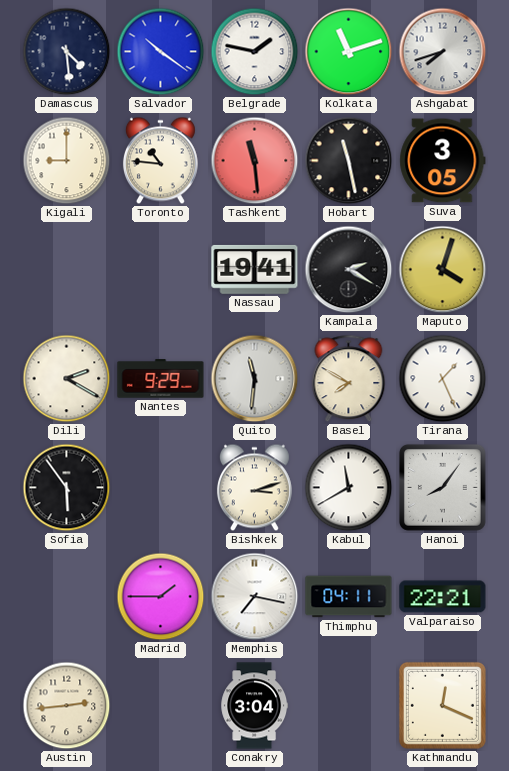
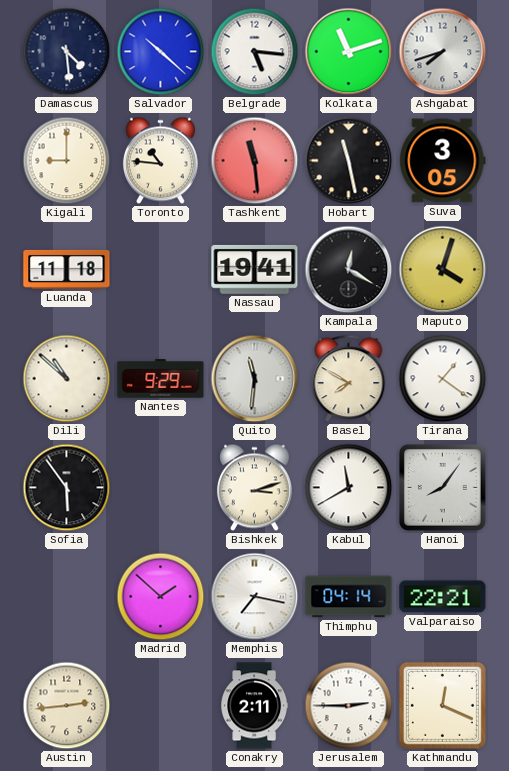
Salvador: 10:21 -> 10:22
Belgrade: 1:47 -> 5:16
Luanda: none -> 11:18
Kampala: 2:20 -> 12:20
Dili: 2:20 -> 10:52
Tirana: 1:26 -> 1:21
Madrid: 1:45 -> 1:52
Thimphu: 04:11 -> 04:14
Conakry: 3:04 -> 2:11
Jerusalem: none -> 2:45
